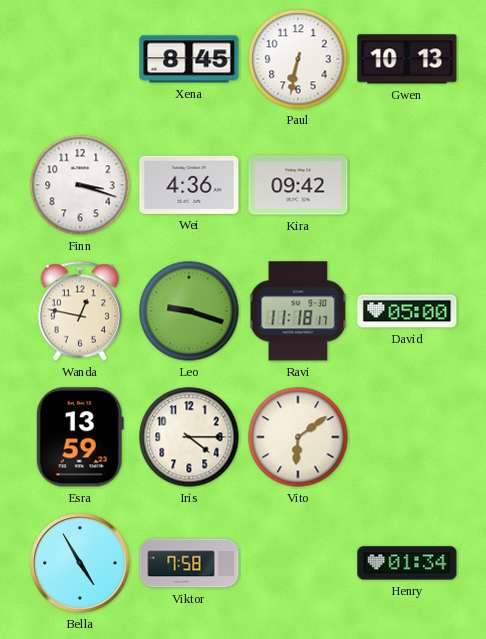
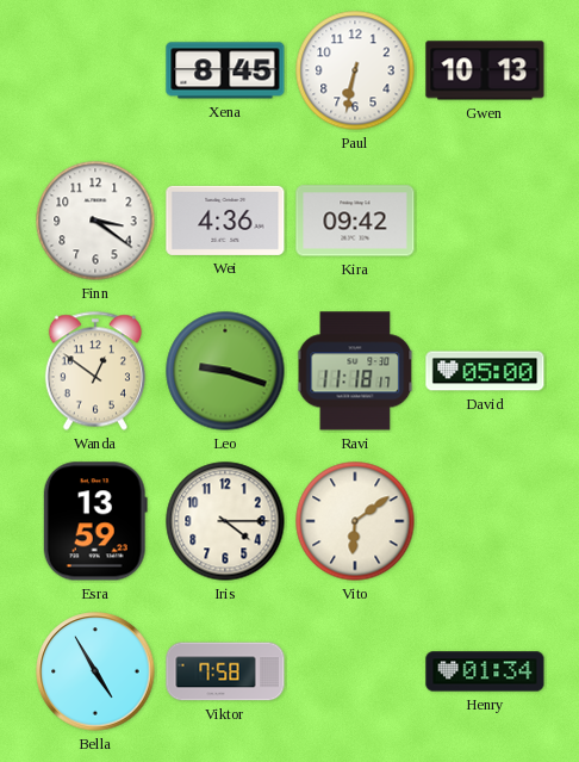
Finn: 3:18 -> 3:21
Wanda: 12:47 -> 12:51
